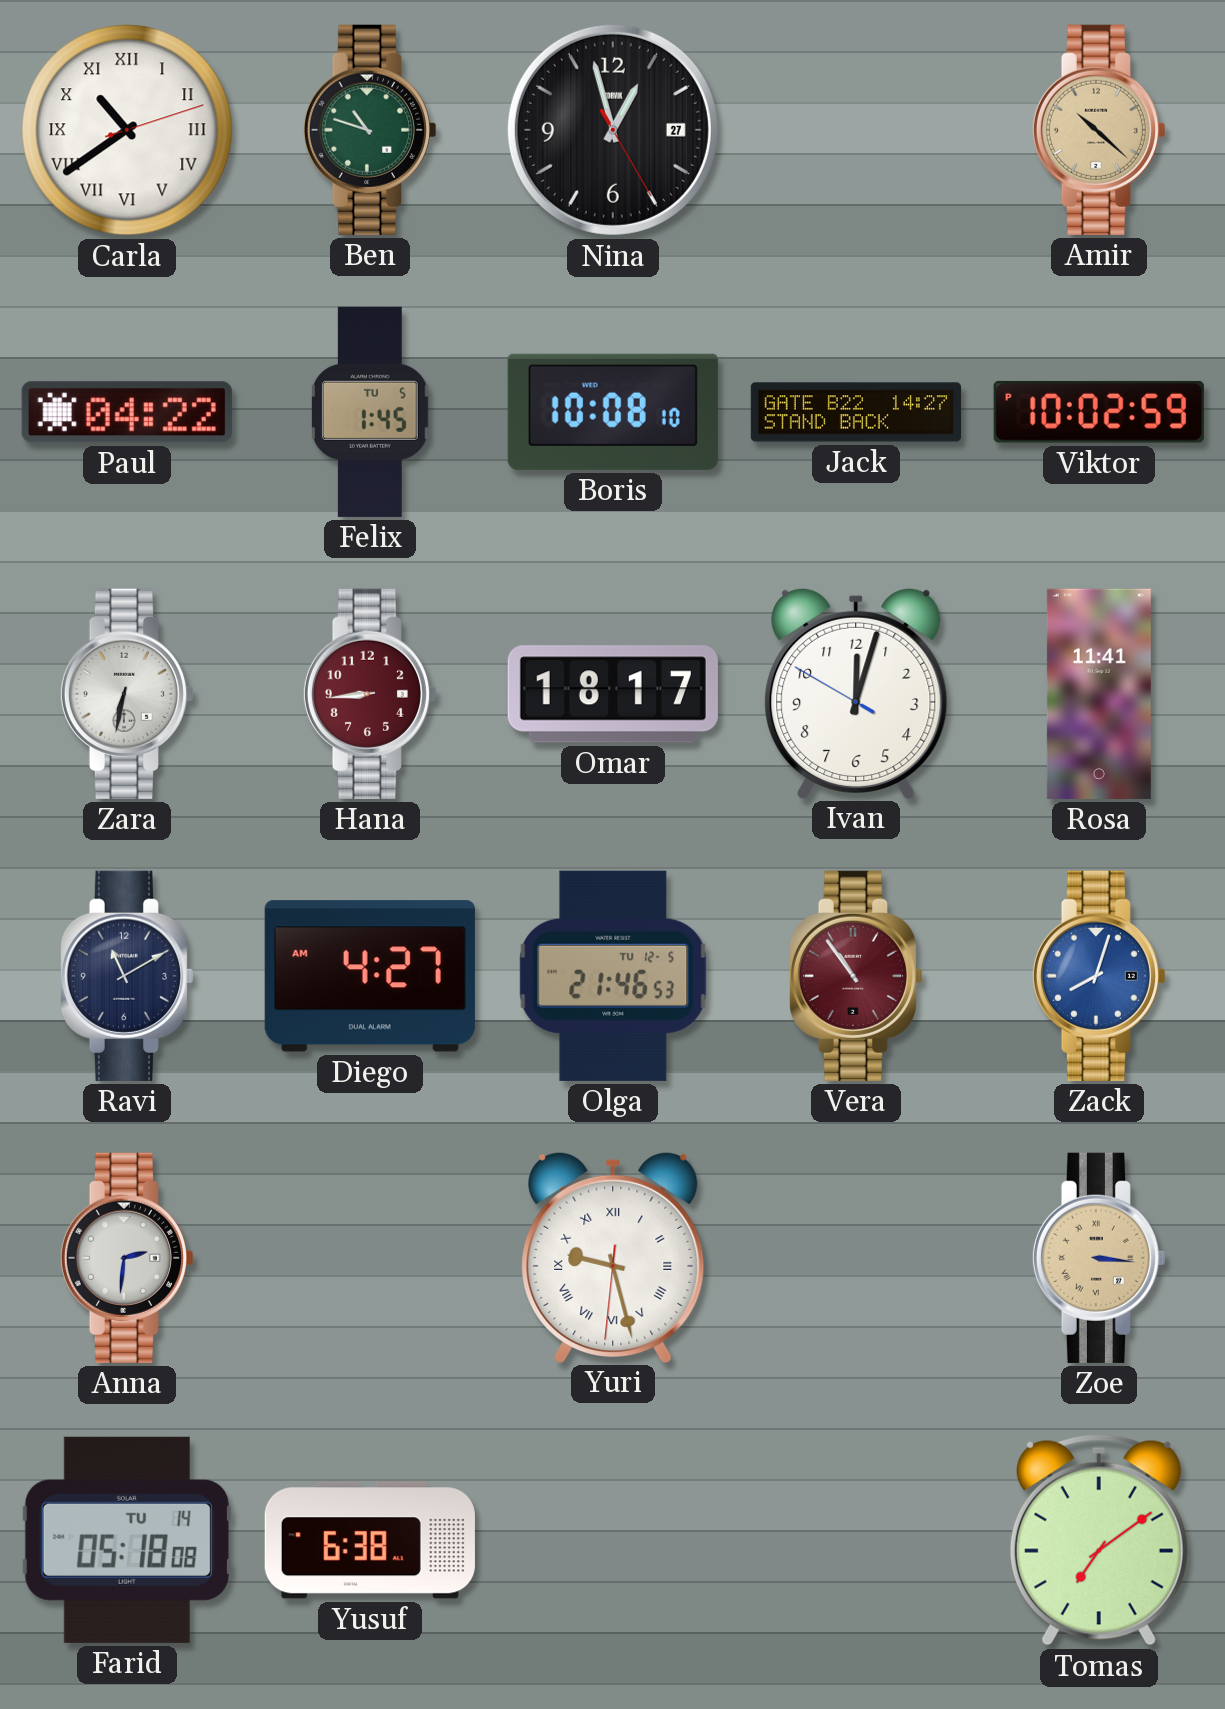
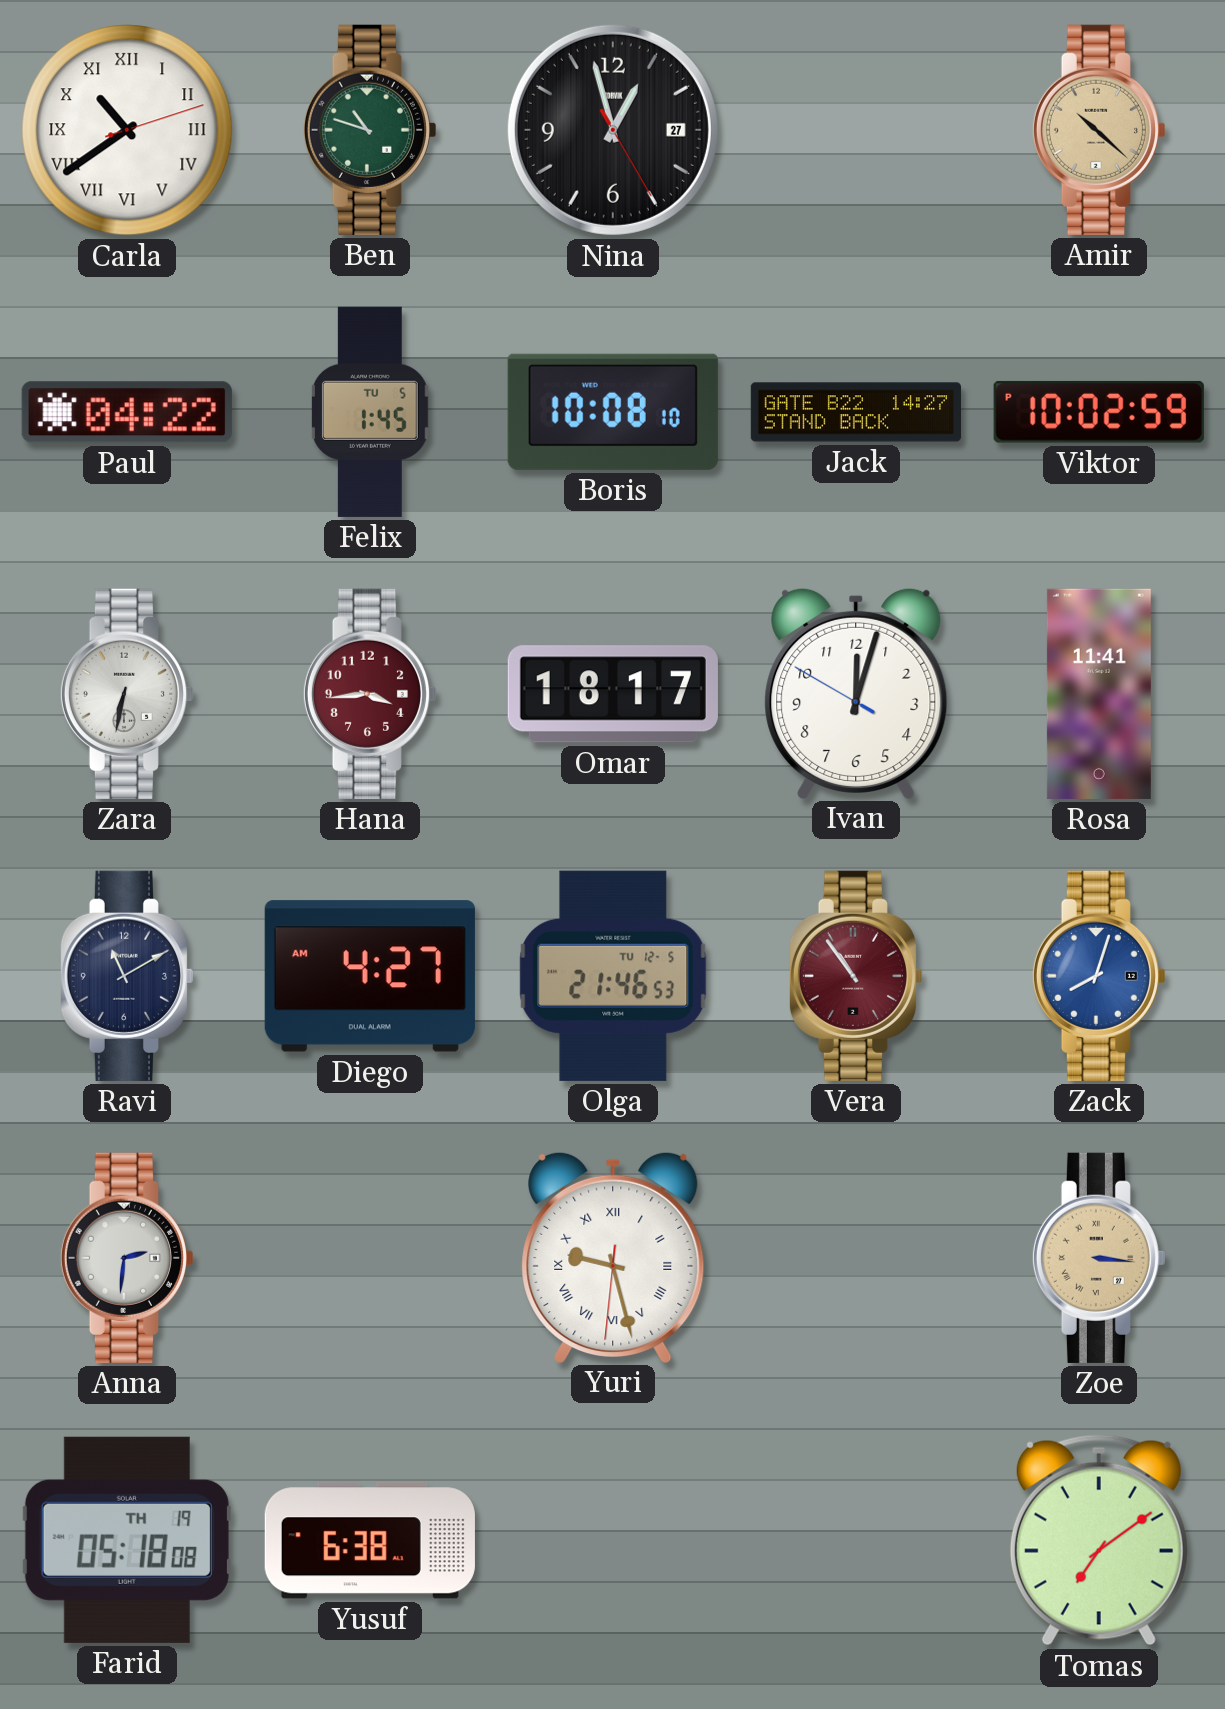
Hana: 8:44 -> 3:44
Farid date: TU 14 -> TH 19
